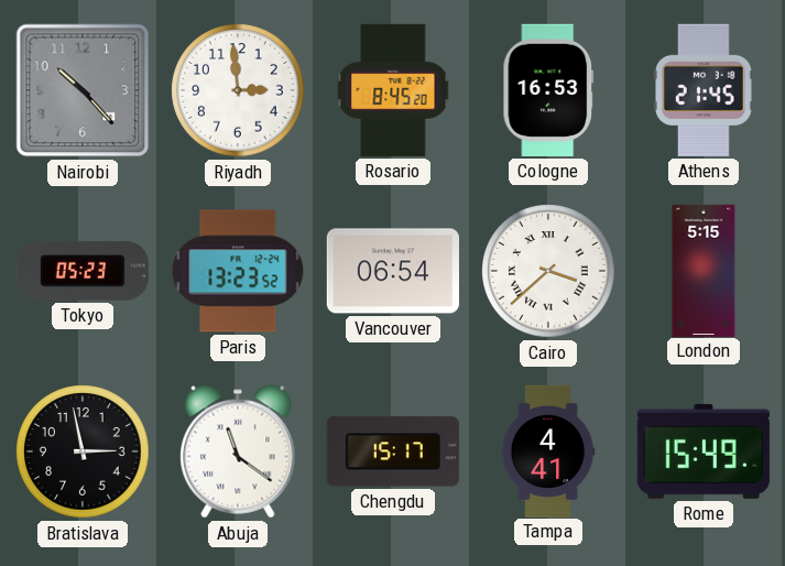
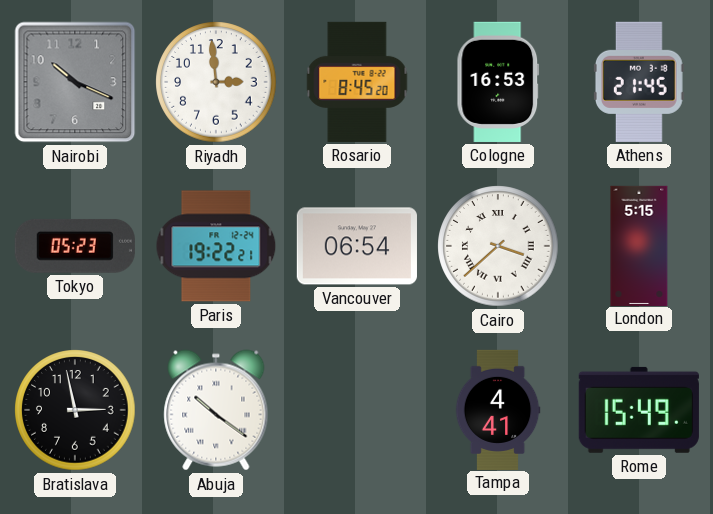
Nairobi: 10:23 -> 10:19
Paris: 13:23 -> 19:22
Abuja: 11:21 -> 10:21
Chengdu: 15:17 -> none
